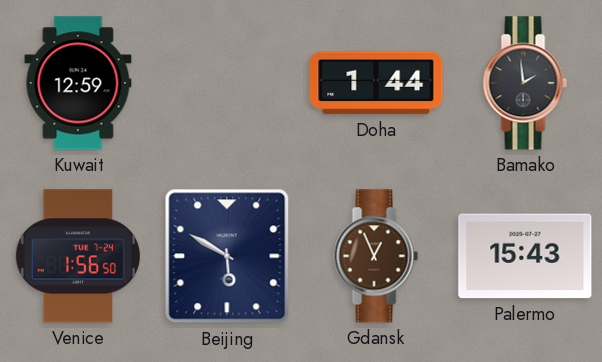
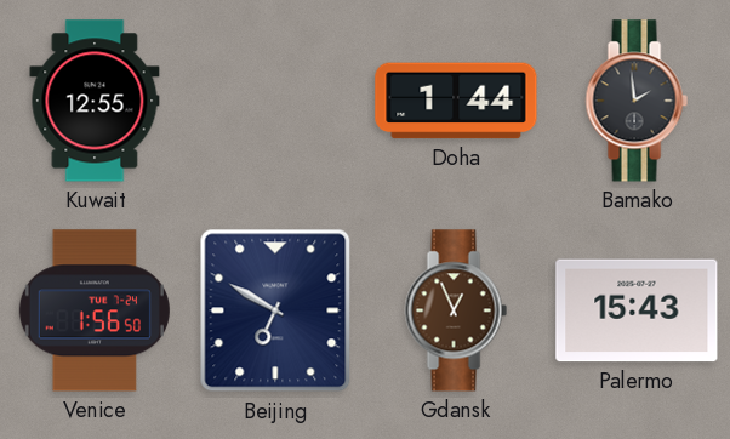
Kuwait: 12:59 -> 12:55
Beijing: 5:50 -> 6:50
